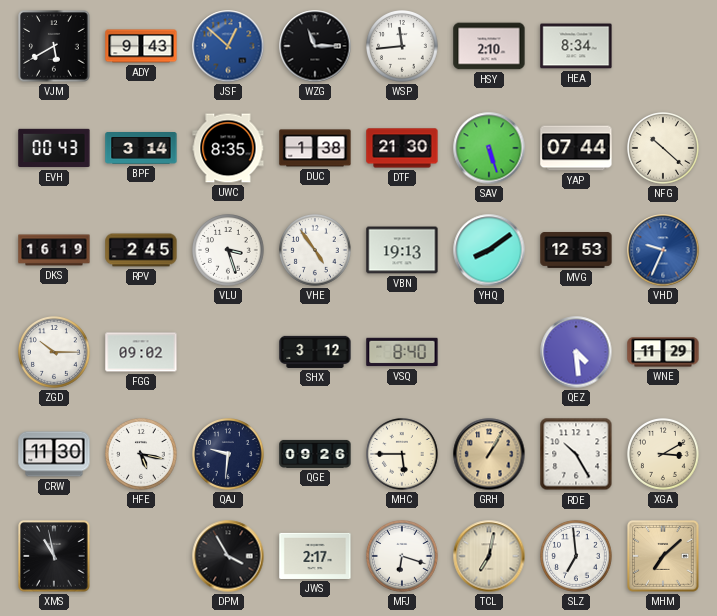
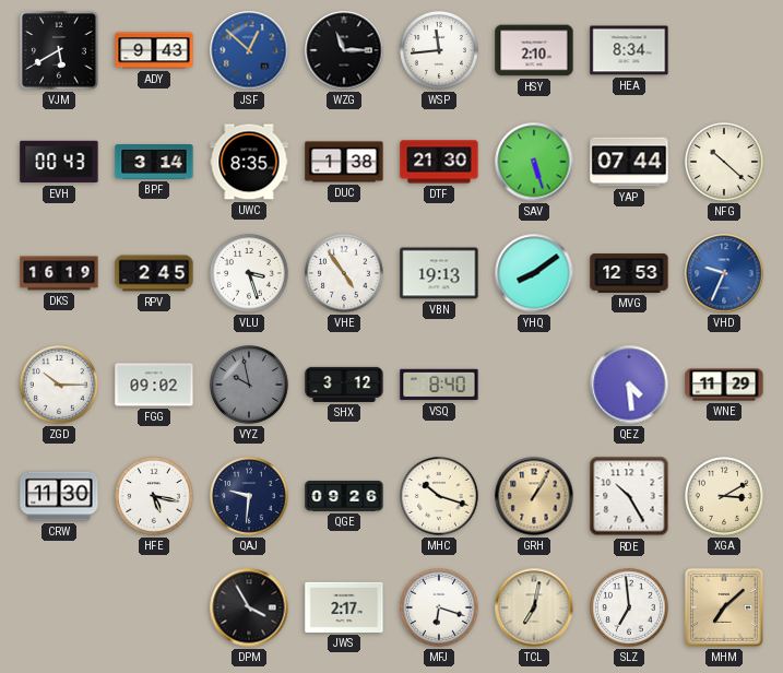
VYZ: none -> 9:58
MHC: 5:45 -> 10:18
XMS: 10:58 -> none
